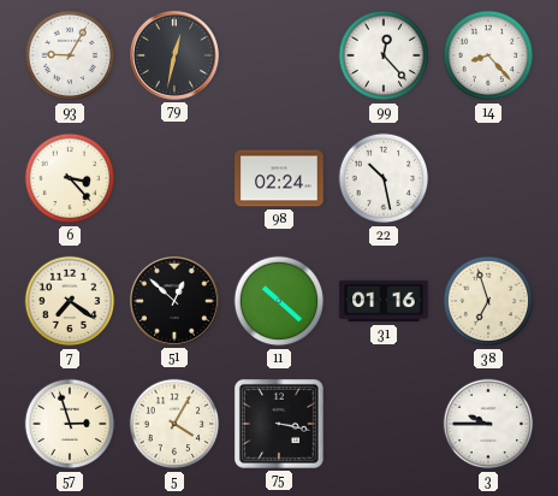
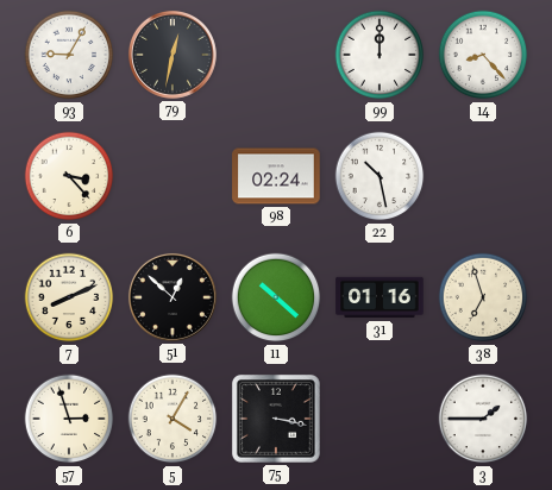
99: 12:23 -> 12:00
7: 7:21 -> 8:11
3: 9:45 -> 1:45
